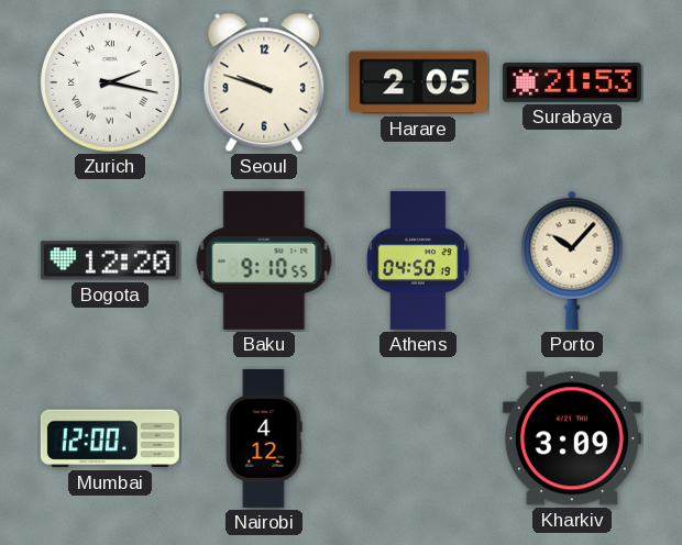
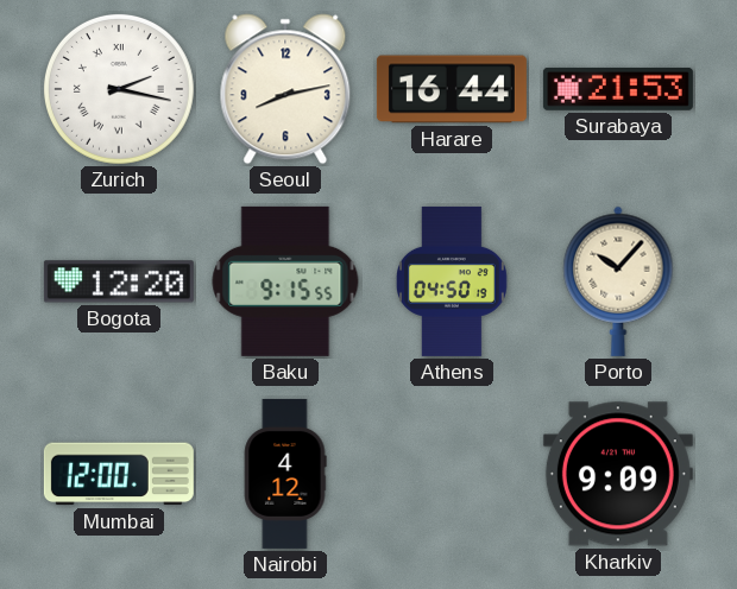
Seoul: 9:48 -> 8:13
Harare: 2:05 -> 16:44
Baku: 9:10 -> 9:15
Kharkiv: 3:09 -> 9:09
